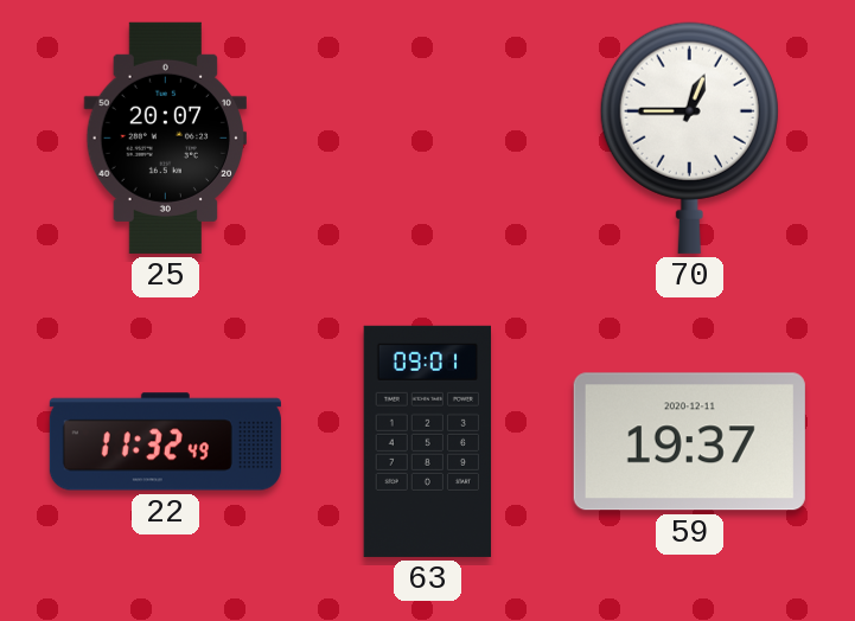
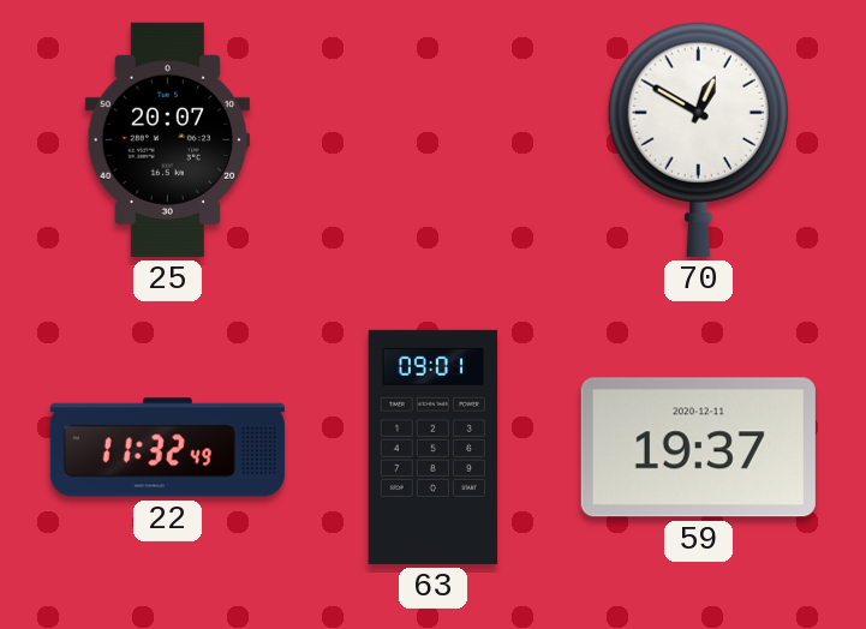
70: 12:45 -> 12:50
